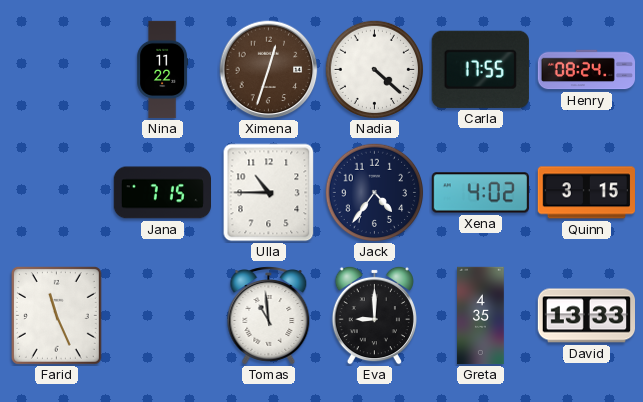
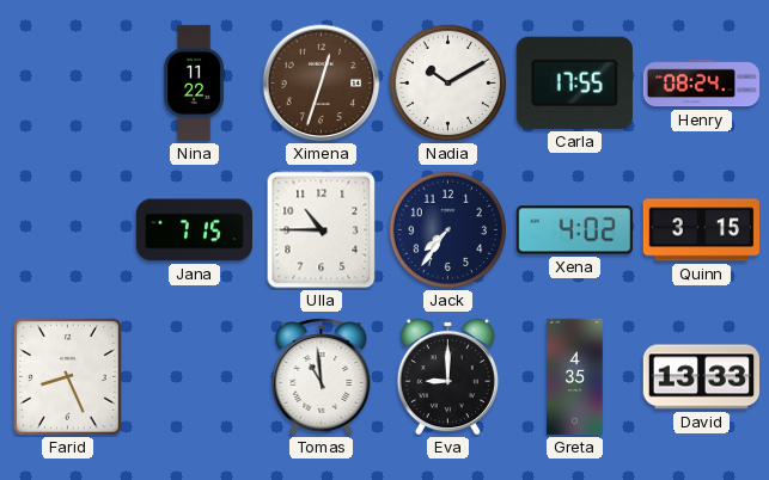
Nadia: 4:22 -> 10:10
Jack: 4:36 -> 7:36
Farid: 11:26 -> 8:26
